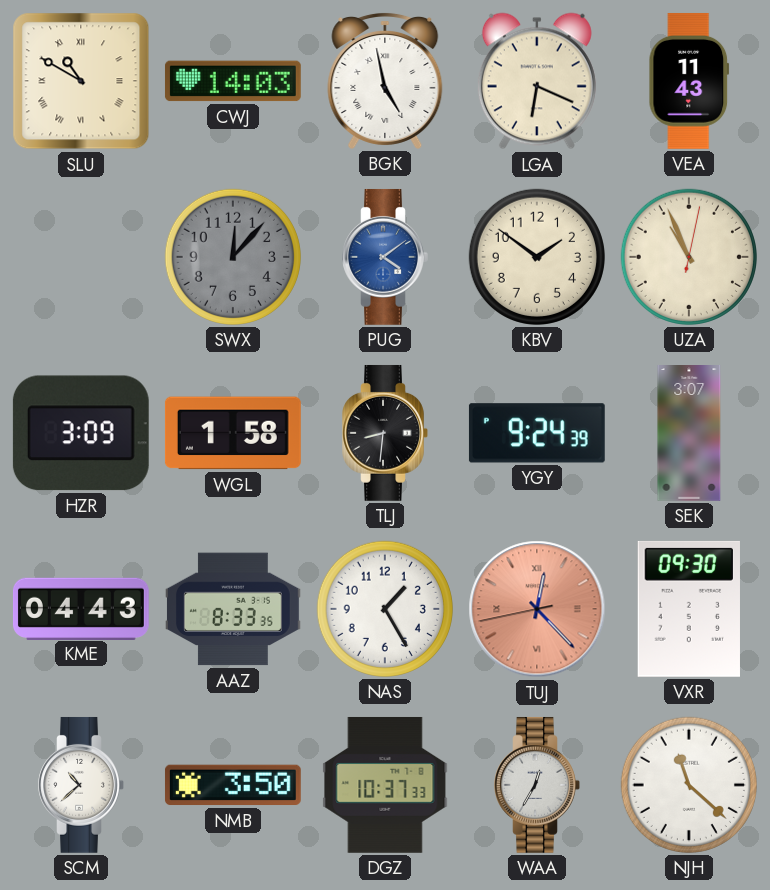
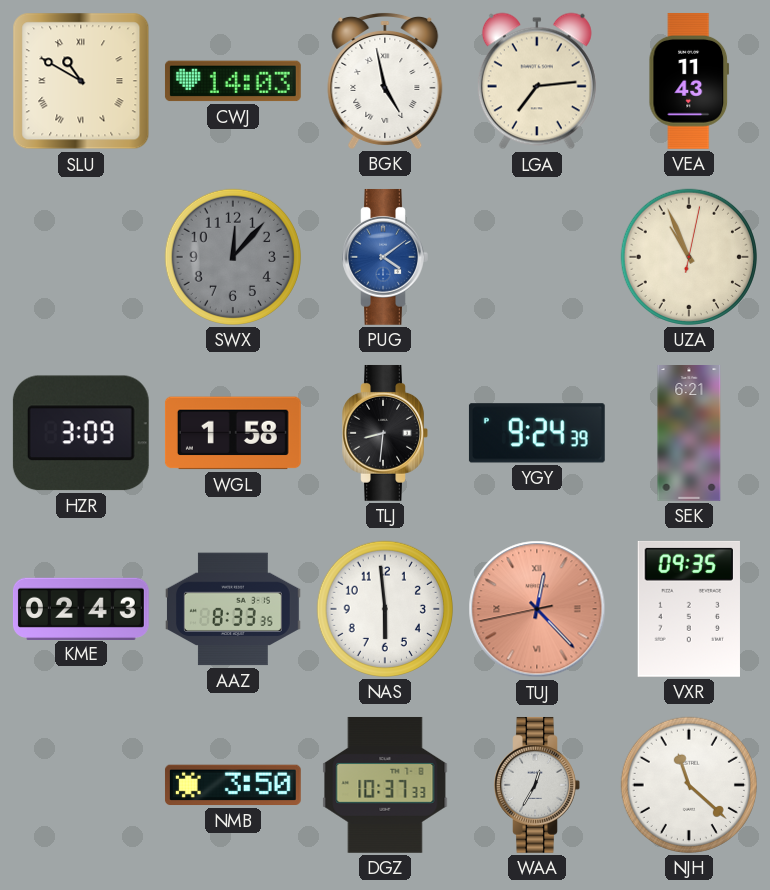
LGA: 6:19 -> 7:14
KBV: 1:51 -> none
SEK: 3:07 -> 6:21
KME: 04:43 -> 02:43
NAS: 1:25 -> 5:59
VXR: 09:30 -> 09:35
SCM: 10:38 -> none
